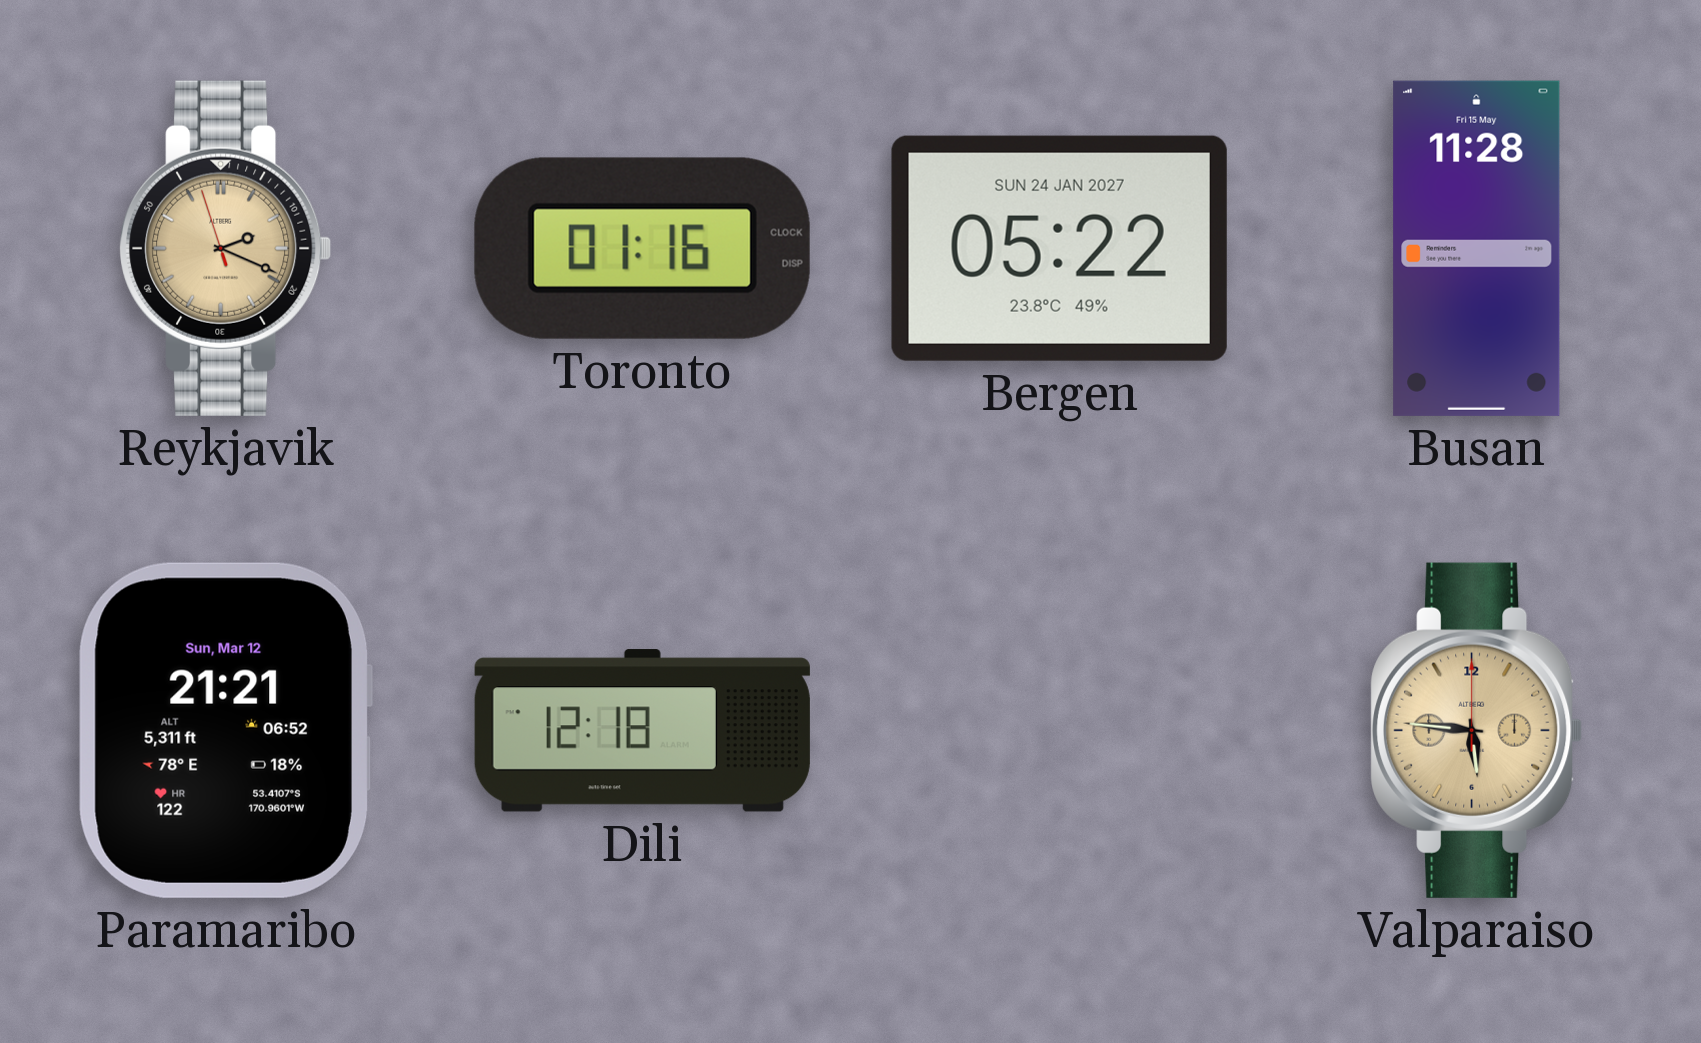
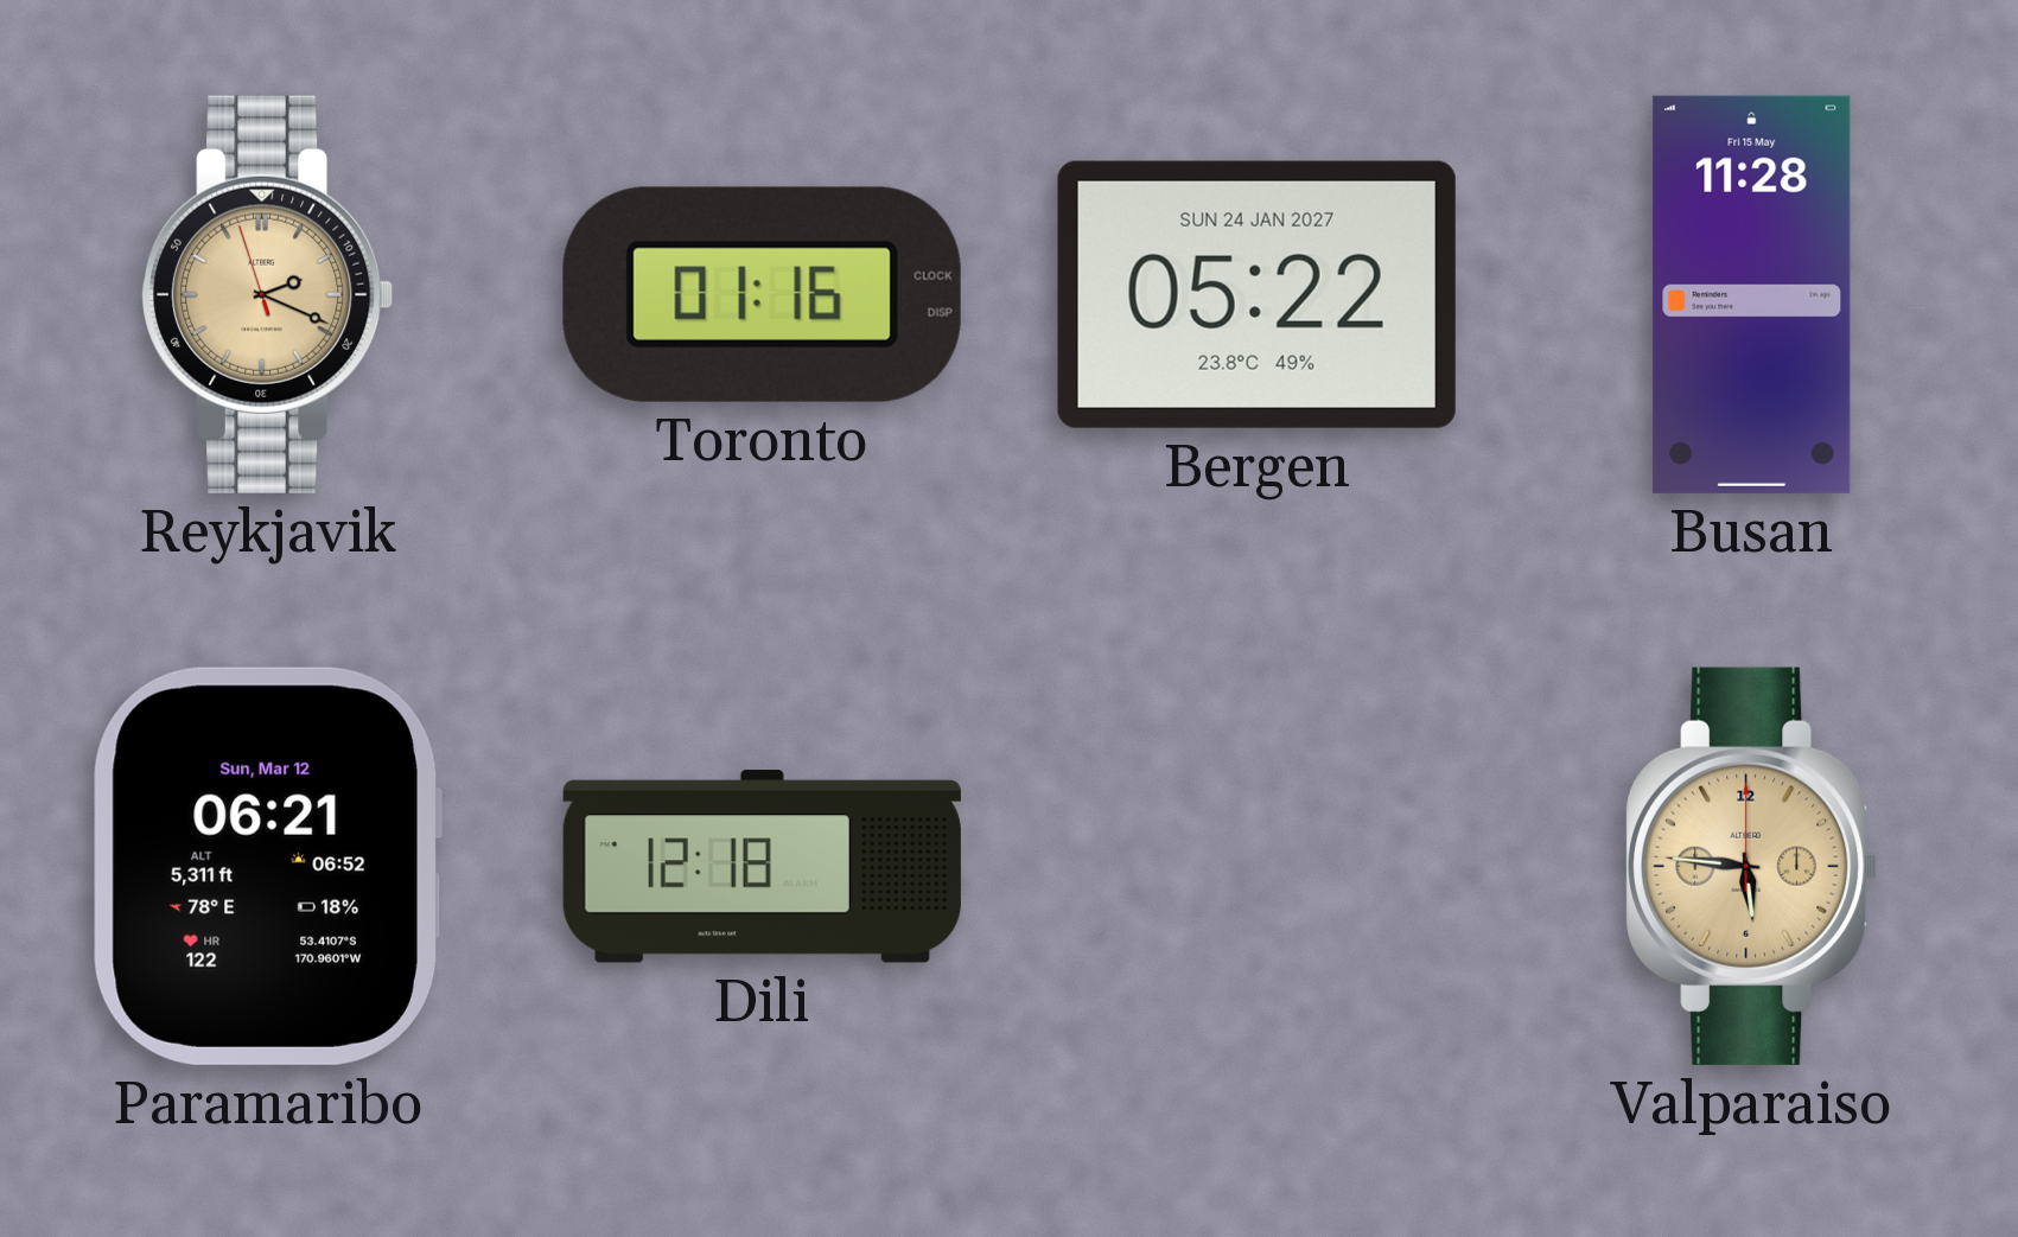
Paramaribo: 21:21 -> 06:21
